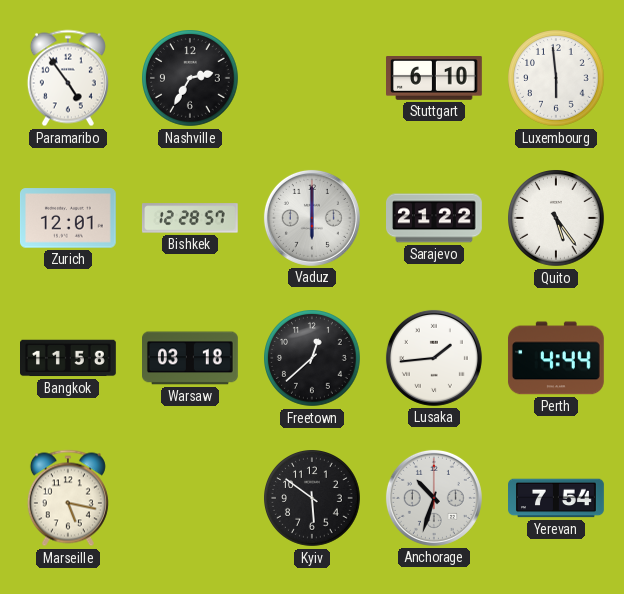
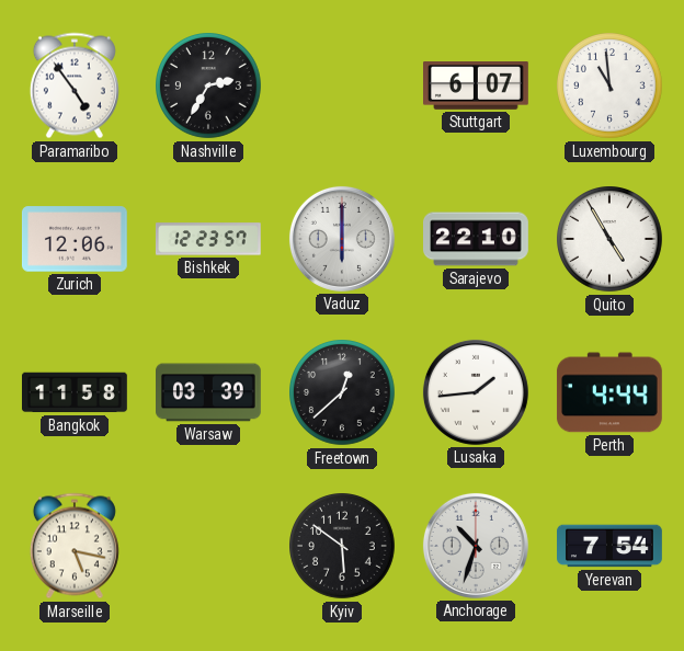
Stuttgart: 6:10 -> 6:07
Luxembourg: 5:59 -> 10:59
Zurich: 12:01 -> 12:06
Bishkek: 12:28 -> 12:23
Sarajevo: 21:22 -> 22:10
Quito: 5:24 -> 4:55
Warsaw: 03:18 -> 03:39
